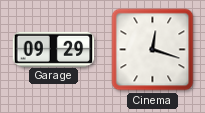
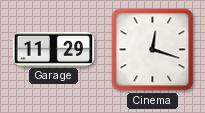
Garage: 09:29 -> 11:29
